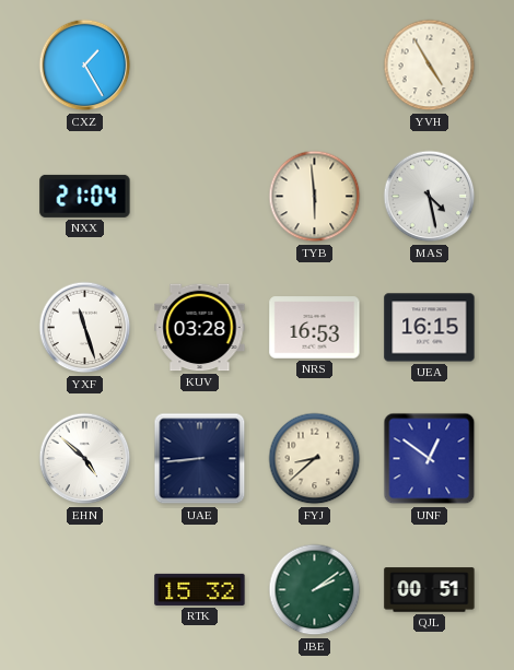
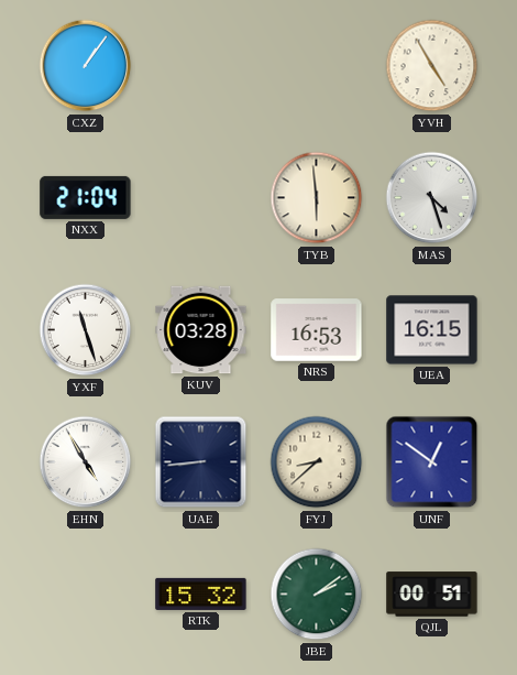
CXZ: 1:25 -> 1:06
MAS: 4:28 -> 4:27
EHN: 4:52 -> 4:55
